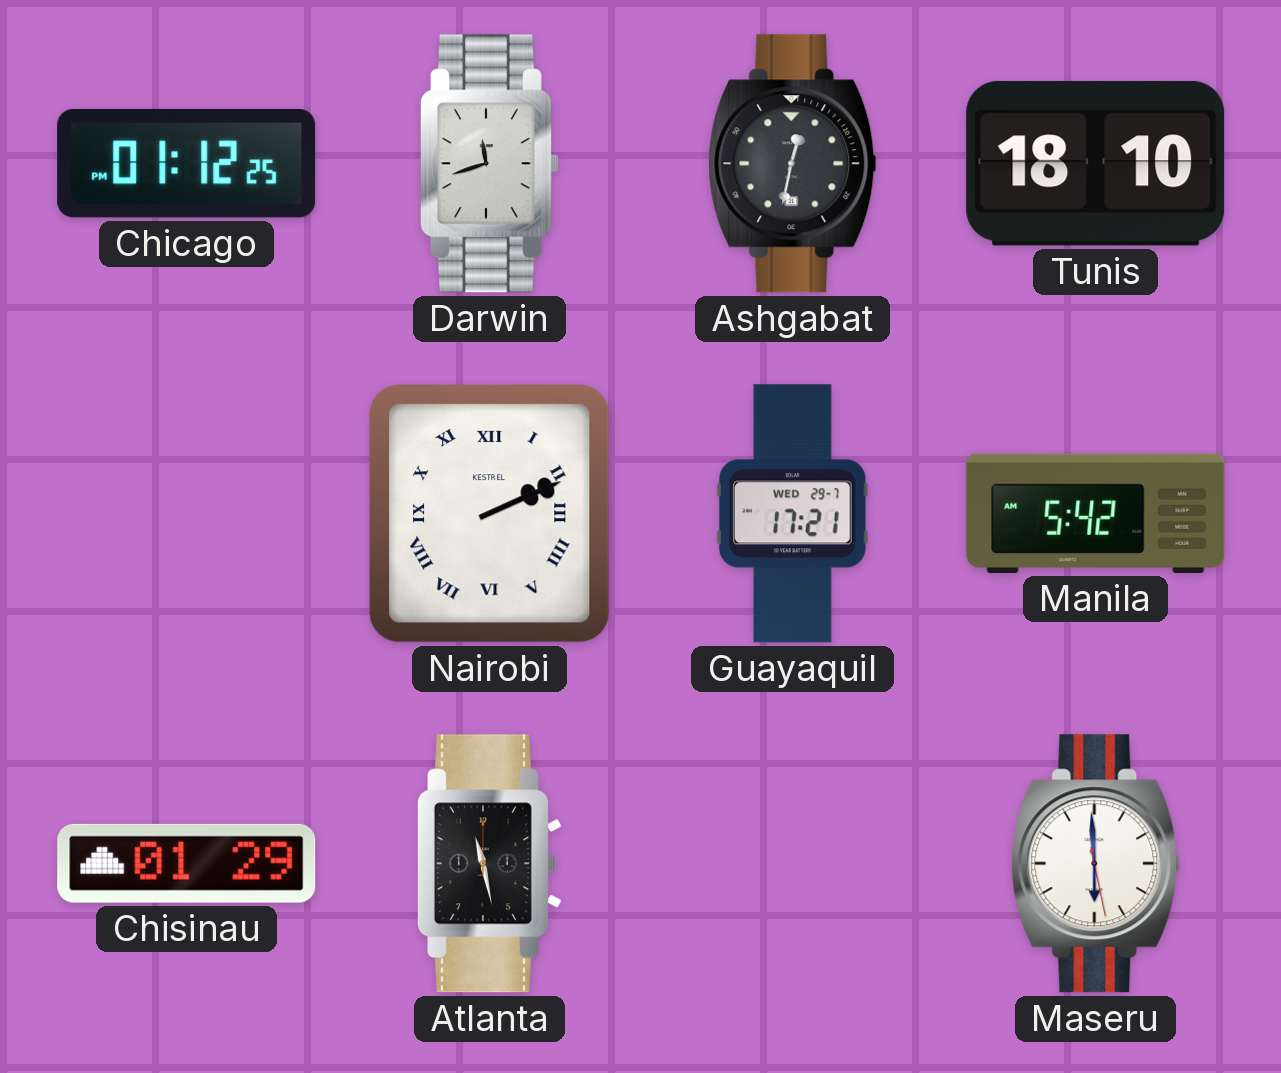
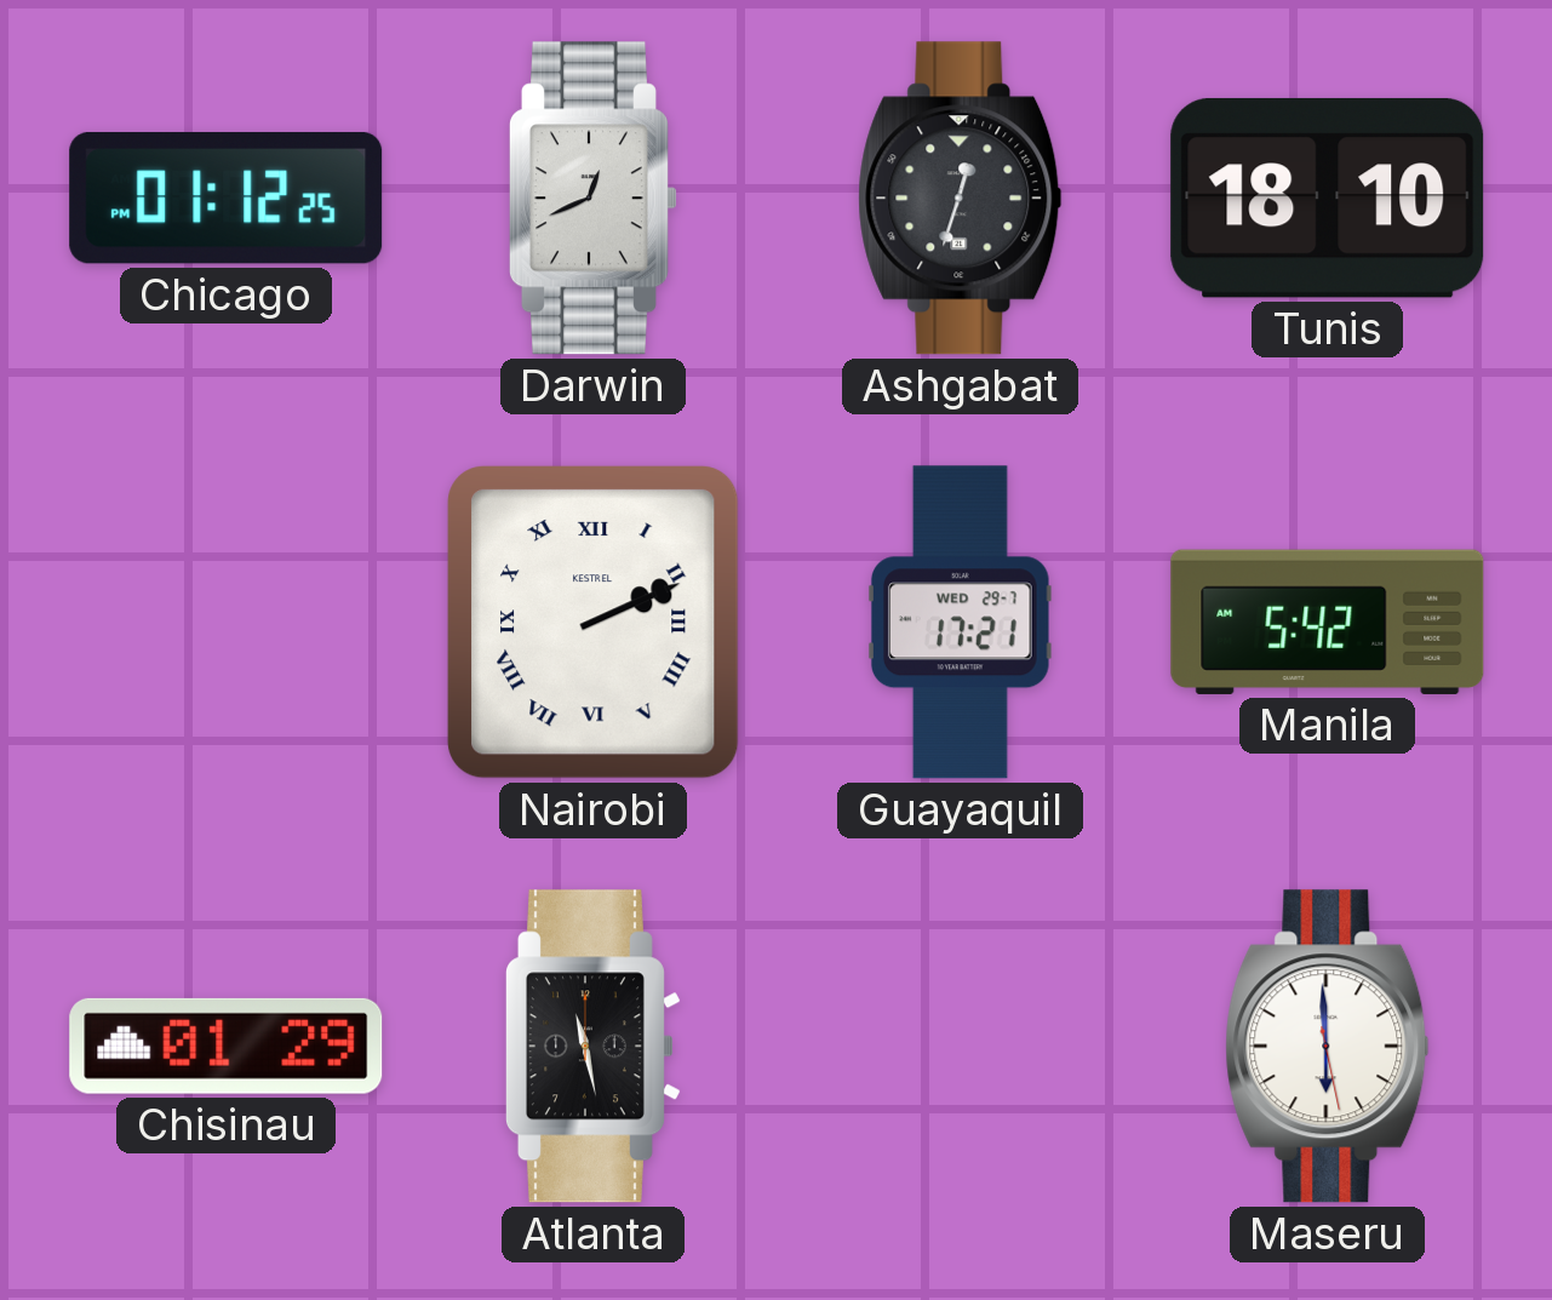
Darwin: 11:42 -> 12:41
Ashgabat: 12:32 -> 12:33
